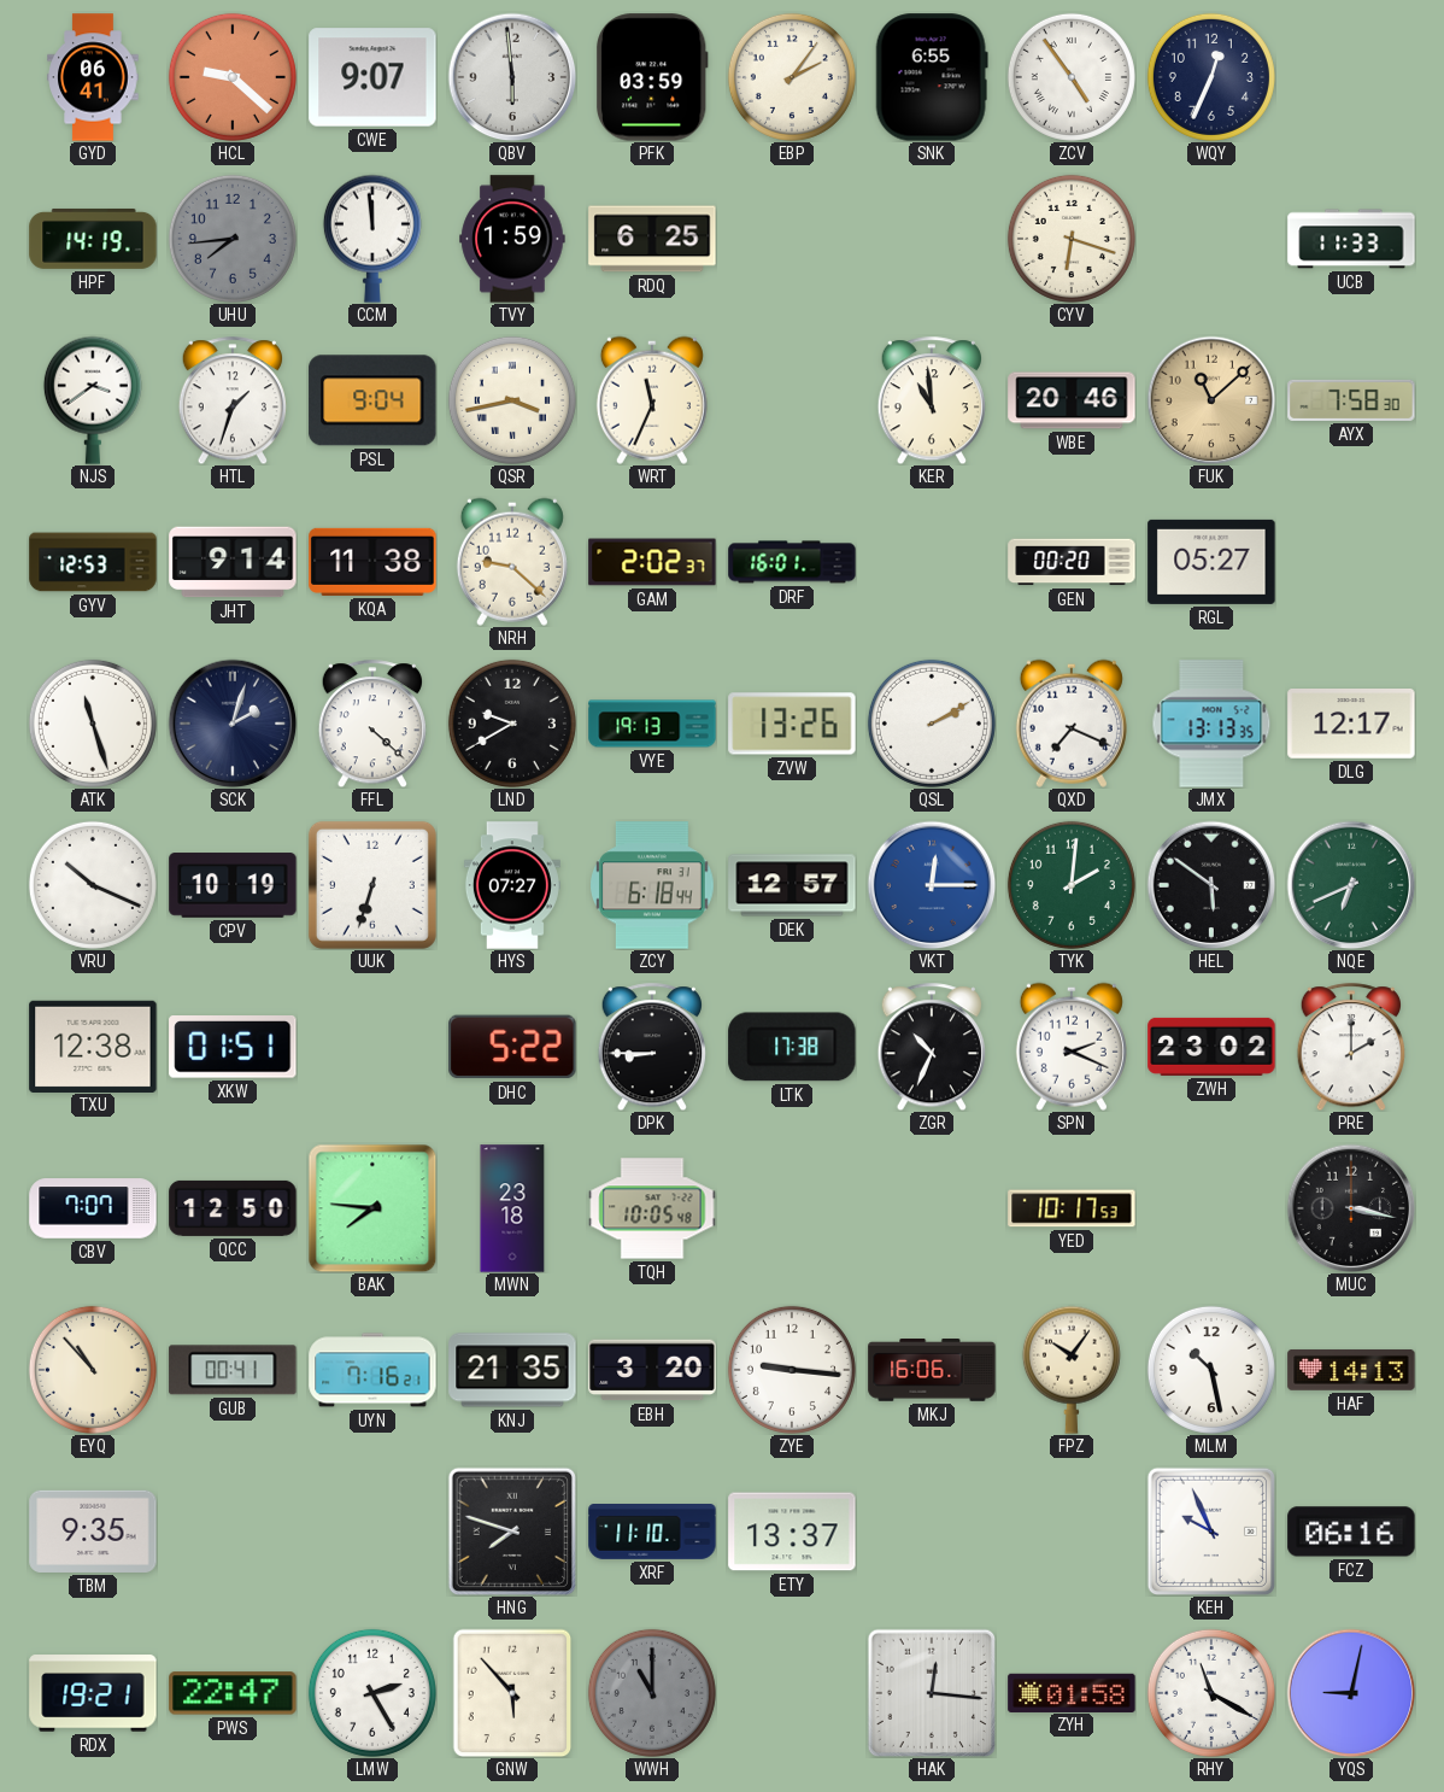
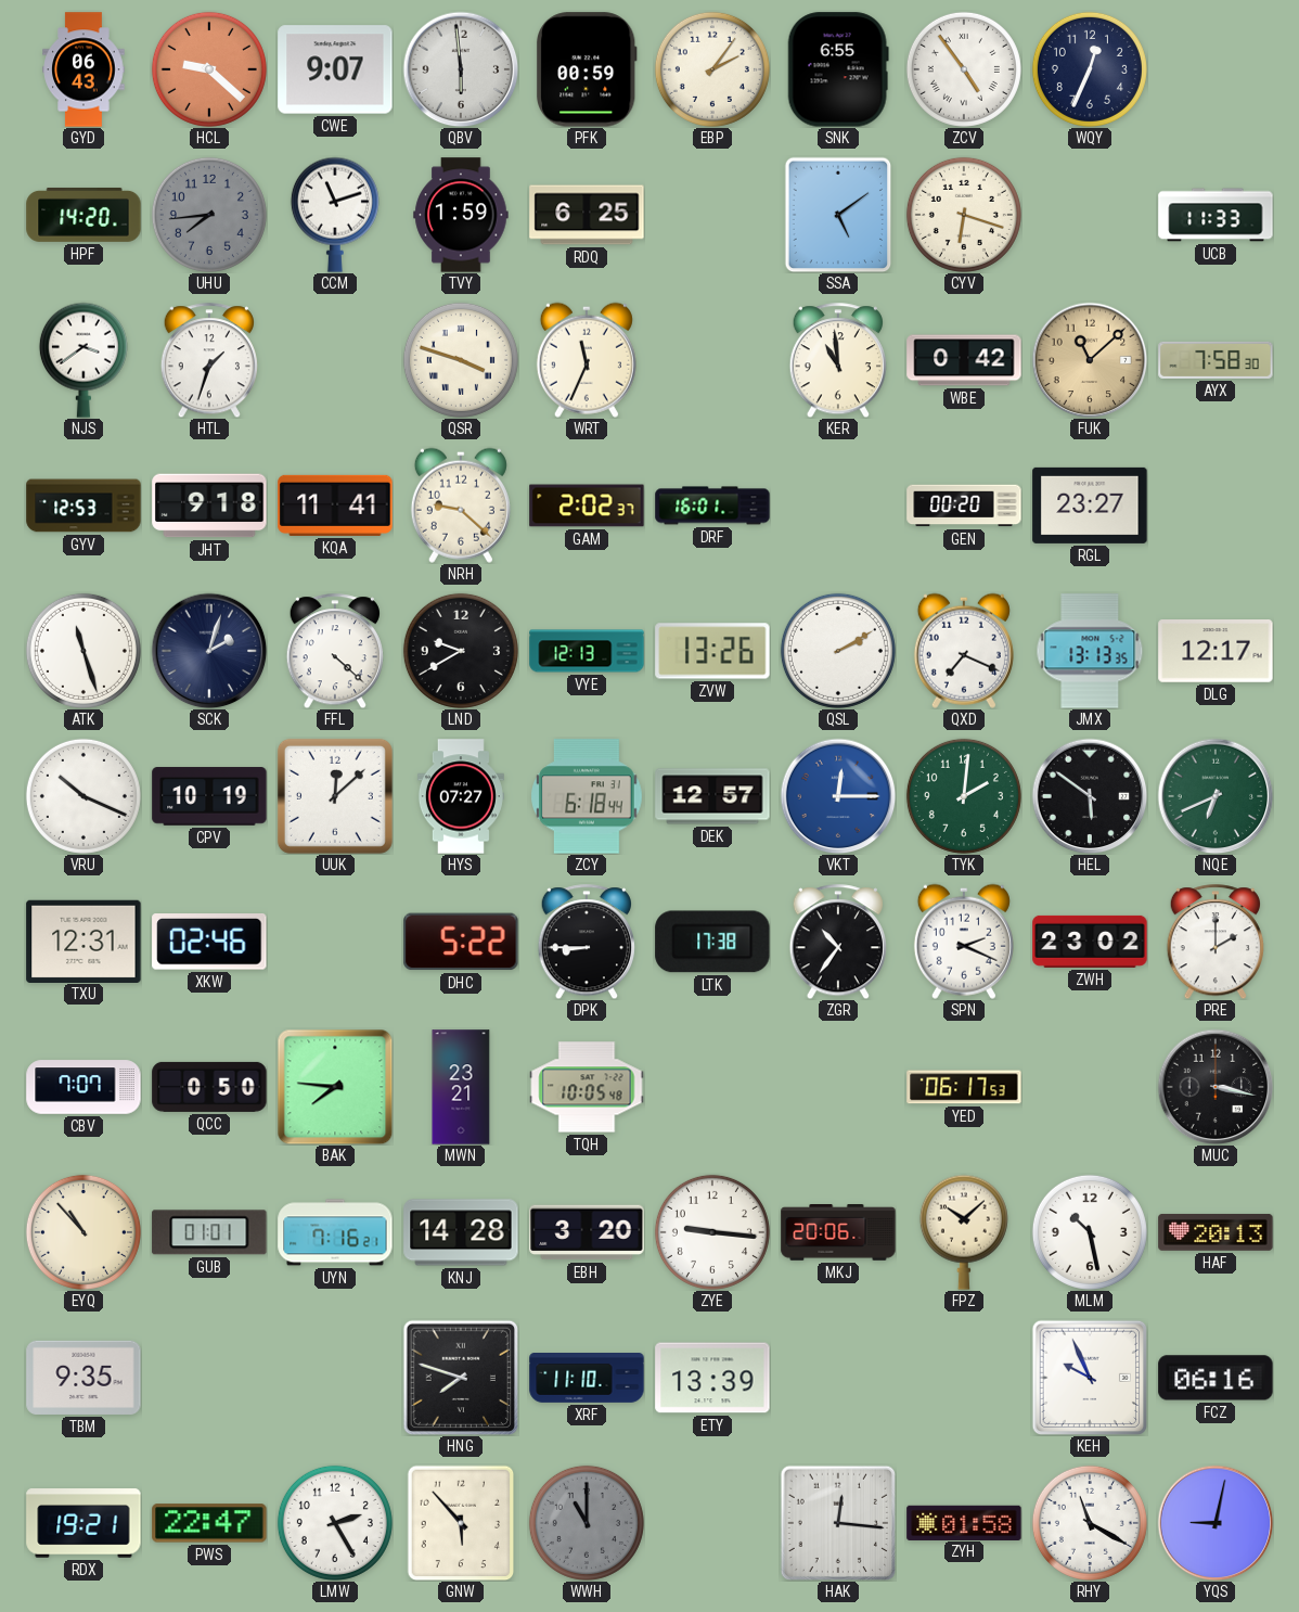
GYD: 06:41 -> 06:43
PFK: 03:59 -> 00:59
HPF: 14:19 -> 14:20
CCM: 11:59 -> 11:12
SSA: none -> 5:09
PSL: 9:04 -> none
QSR: 3:43 -> 3:48
WBE: 20:46 -> 0:42
JHT: 9:14 -> 9:18
KQA: 11:38 -> 11:41
RGL: 05:27 -> 23:27
VYE: 19:13 -> 12:13
UUK: 6:33 -> 12:08
TXU: 12:38 -> 12:31
XKW: 01:51 -> 02:46
ZGR: 10:34 -> 10:36
QCC: 12:50 -> 0:50
MWN: 23:18 -> 23:21
YED: 10:17 -> 06:17
GUB: 00:41 -> 01:01
KNJ: 21:35 -> 14:28
MKJ: 16:06 -> 20:06
FPZ: 10:06 -> 10:08
HAF: 14:13 -> 20:13
ETY: 13:37 -> 13:39
